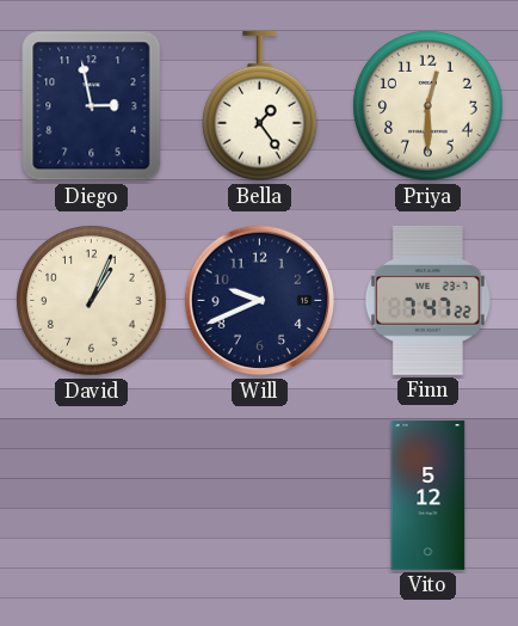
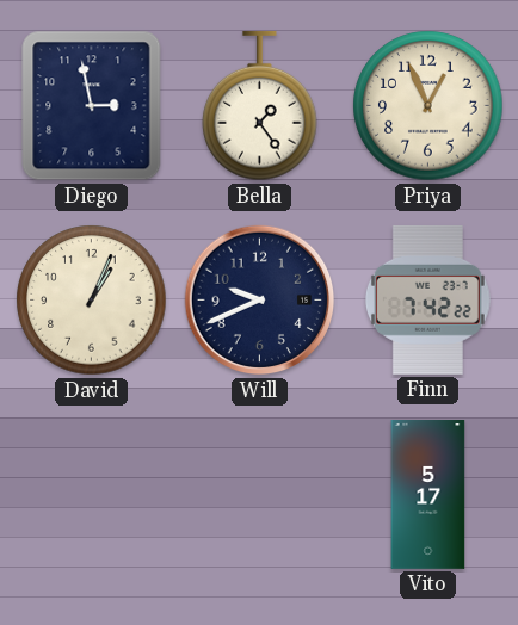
Priya: 12:30 -> 12:56
Finn: 7:47 -> 7:42
Vito: 5:12 -> 5:17
